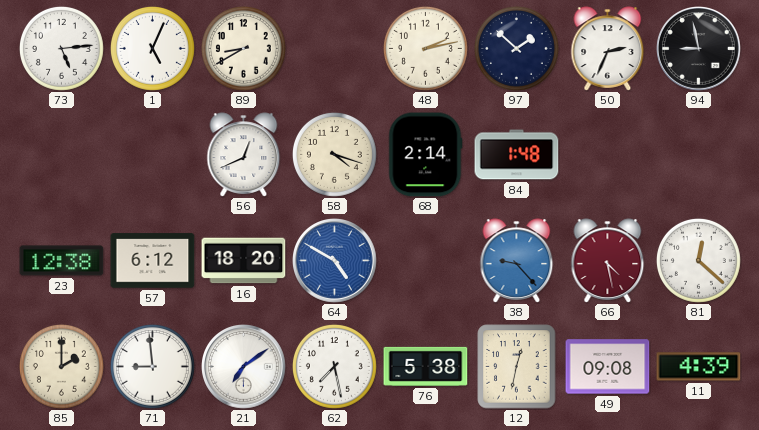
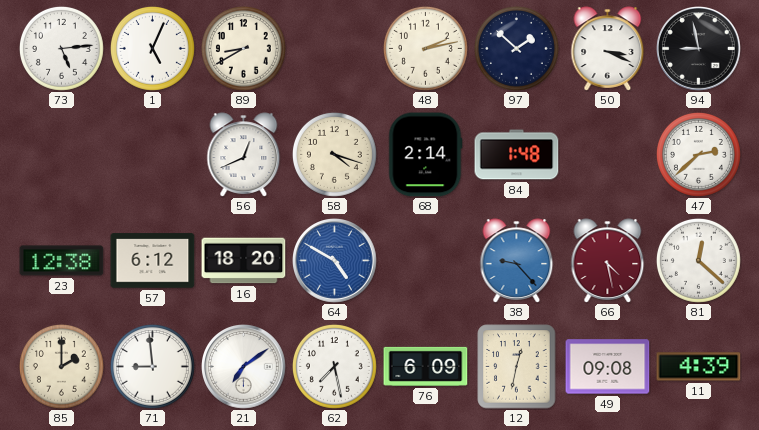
50: 2:34 -> 3:19
47: none -> 2:38
76: 5:38 -> 6:09
